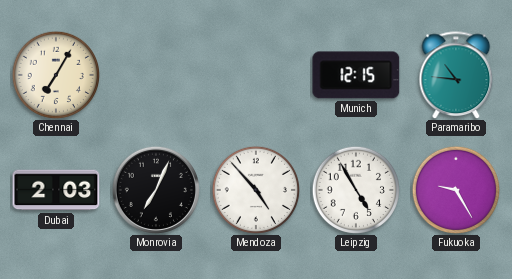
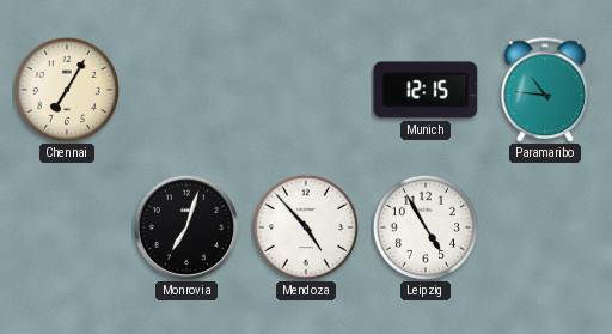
Dubai: 2:03 -> none
Monrovia: 7:04 -> 7:03
Fukuoka: 9:25 -> none
